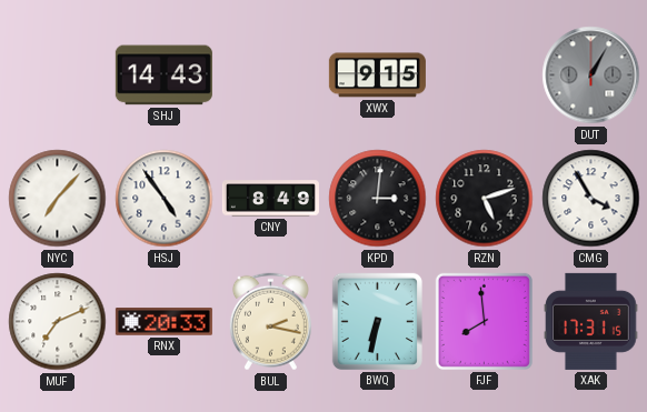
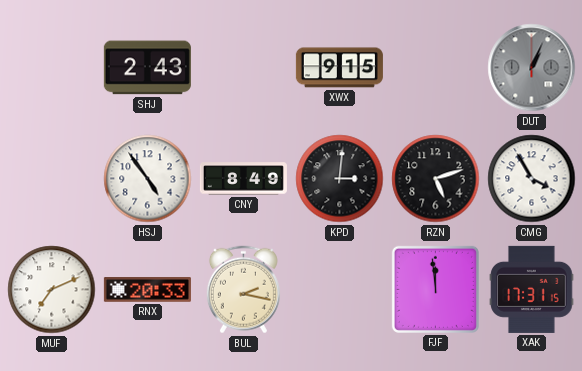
SHJ: 14:43 -> 2:43
DUT: 1:05 -> 1:04
NYC: 7:07 -> none
BWQ: 6:32 -> none
FJF: 7:59 -> 11:59
